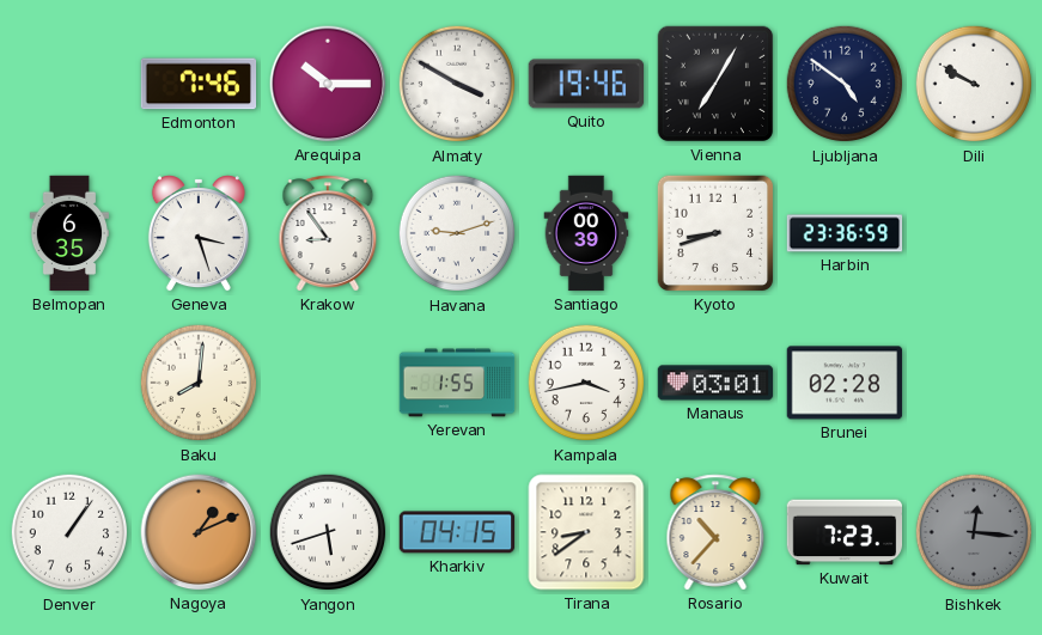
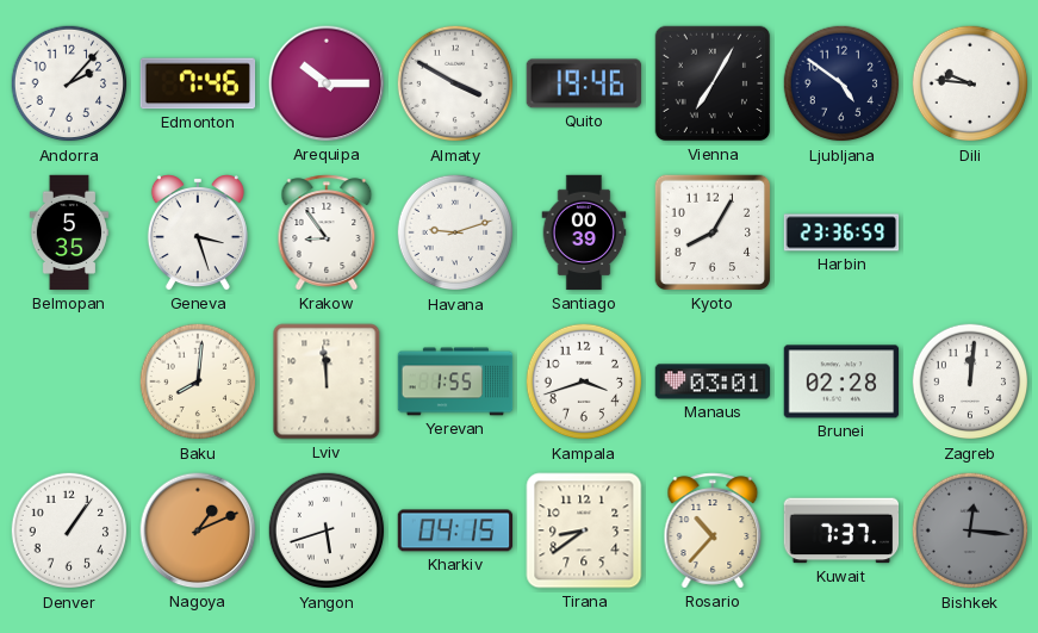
Andorra: none -> 2:07
Dili: 9:50 -> 9:46
Belmopan: 6:35 -> 5:35
Kyoto: 8:42 -> 8:05
Lviv: none -> 11:59
Kampala: 3:43 -> 3:42
Zagreb: none -> 12:01
Kuwait: 7:23 -> 7:37
